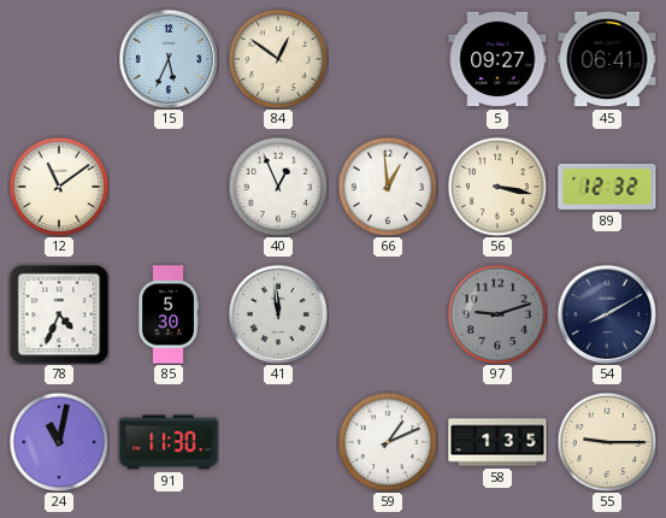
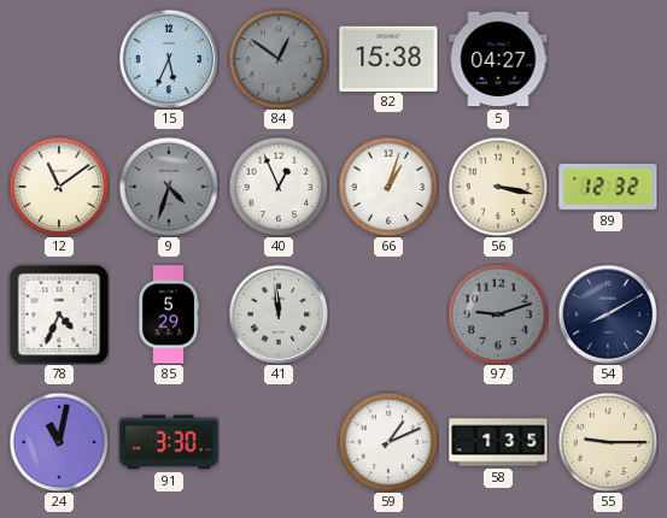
84 dial: cream -> grey
82: none -> 15:38
5: 09:27 -> 04:27
45: 06:41 -> none
9: none -> 4:33
66: 12:59 -> 1:03
85: 5:30 -> 5:29
91: 11:30 -> 3:30
